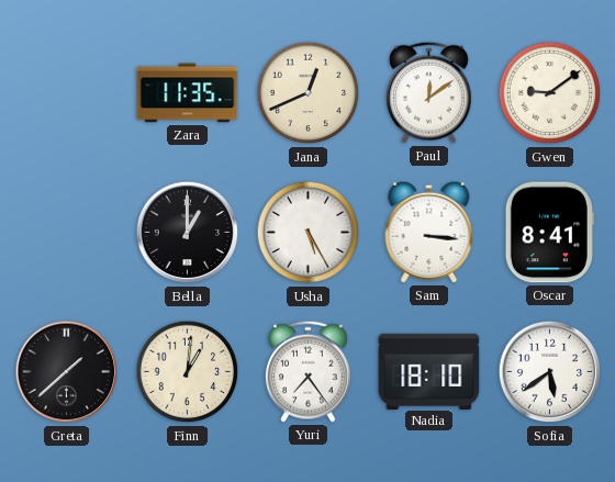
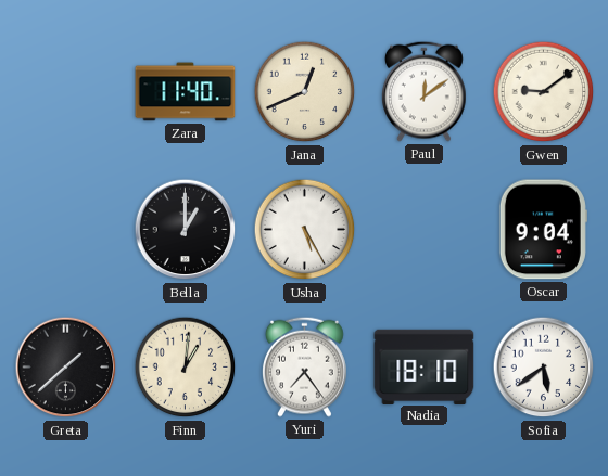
Zara: 11:35 -> 11:40
Sam: 3:16 -> none
Oscar: 8:41 -> 9:04
